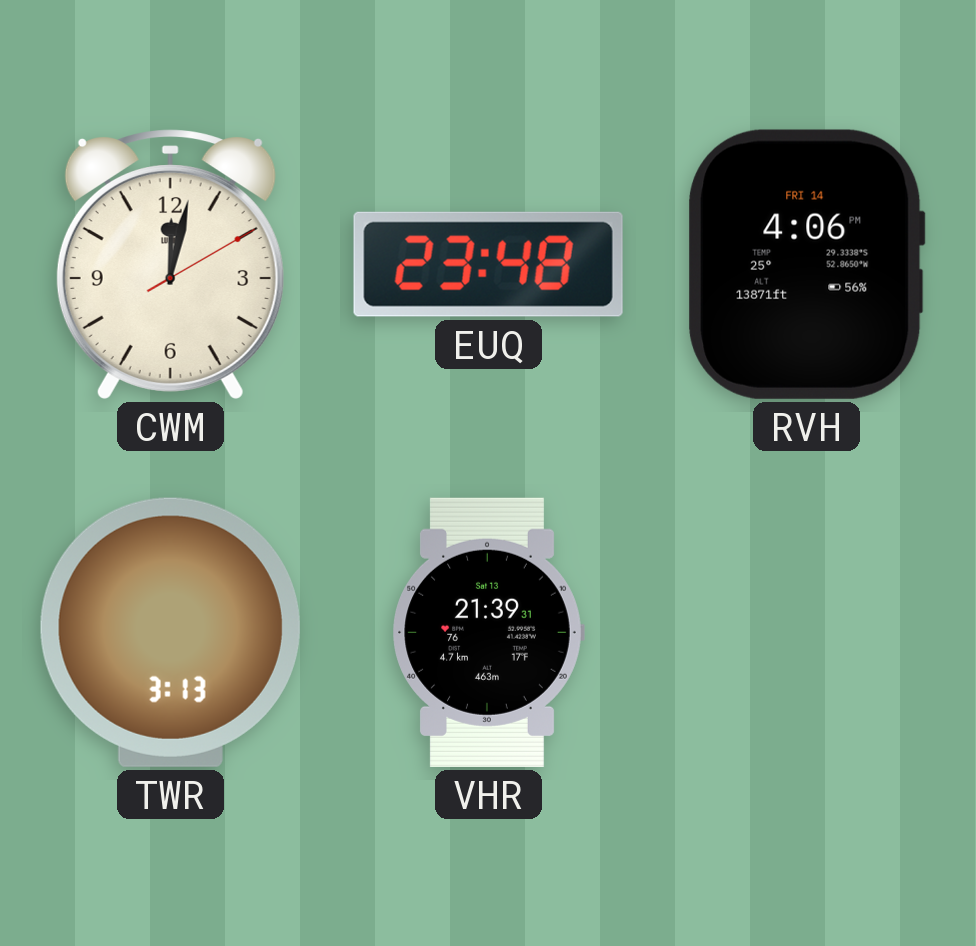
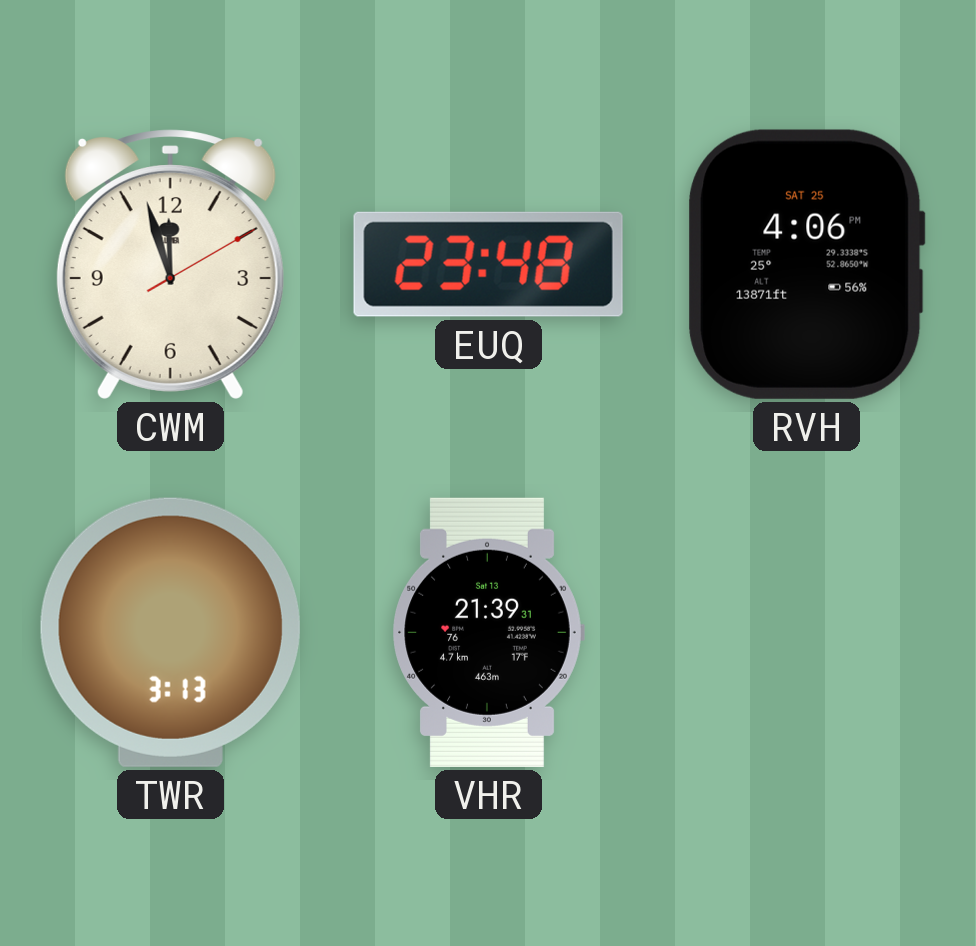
CWM: 12:02 -> 11:57
RVH date: FRI 14 -> SAT 25
